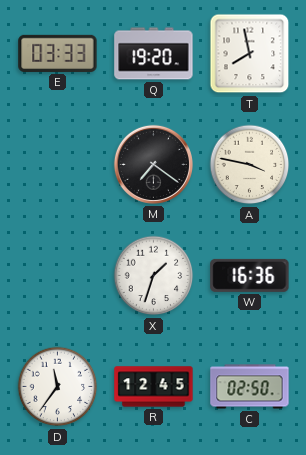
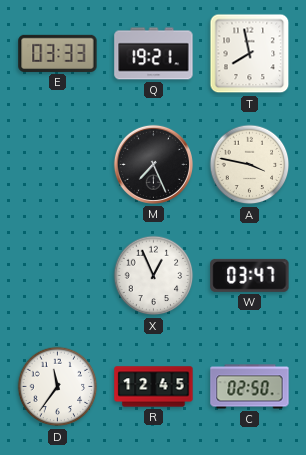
Q: 19:20 -> 19:21
M: 7:21 -> 7:26
X: 1:33 -> 12:56
W: 16:36 -> 03:47
